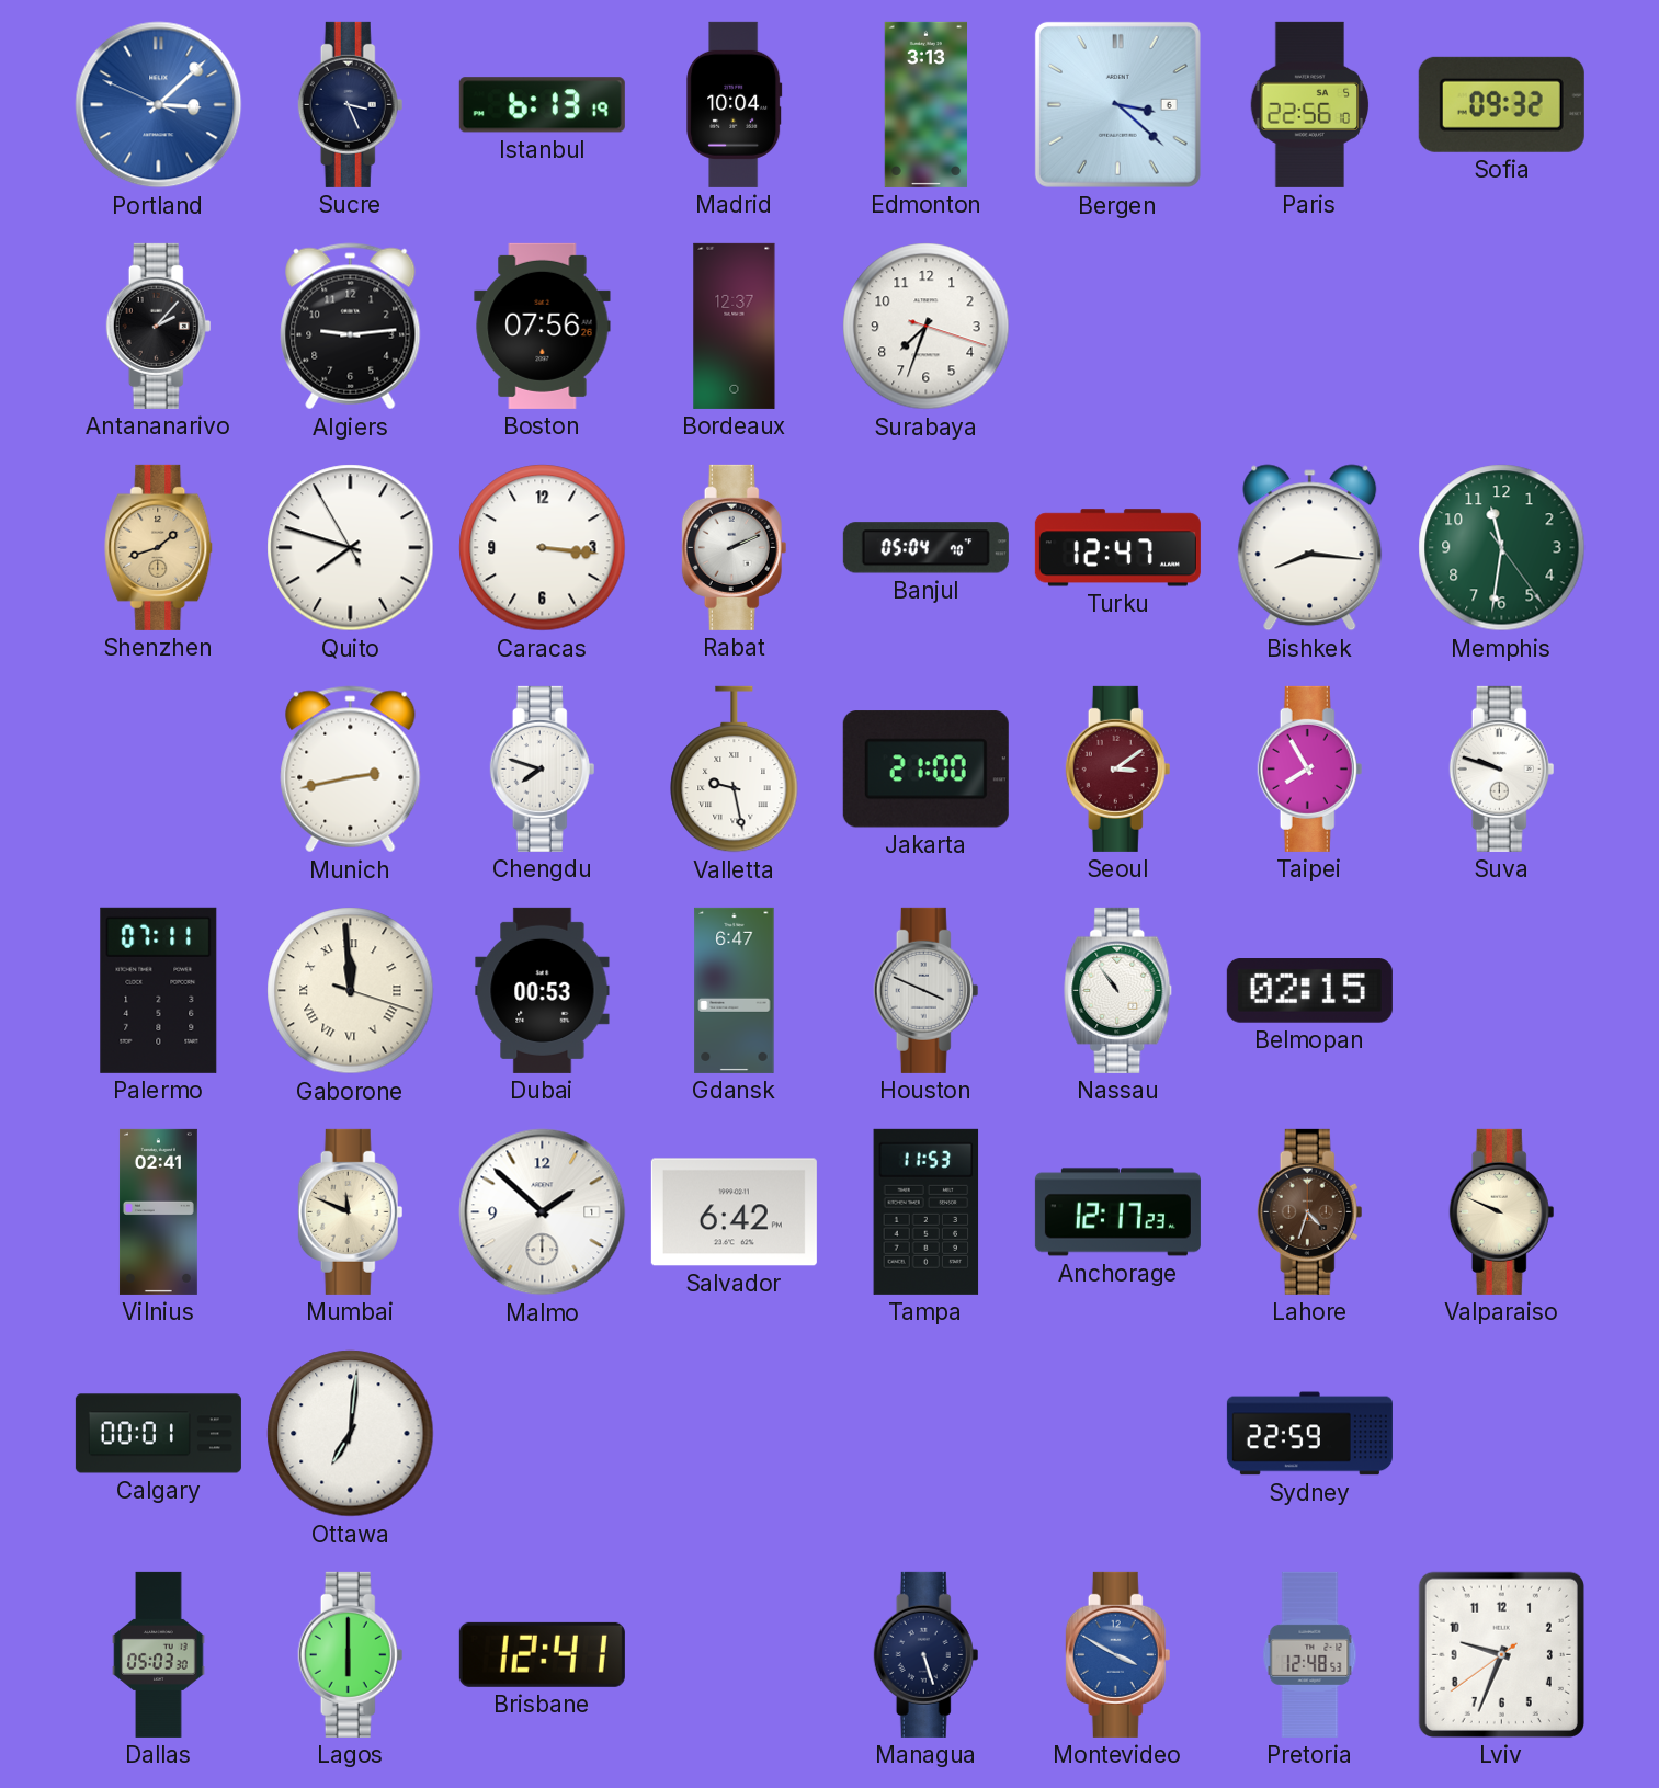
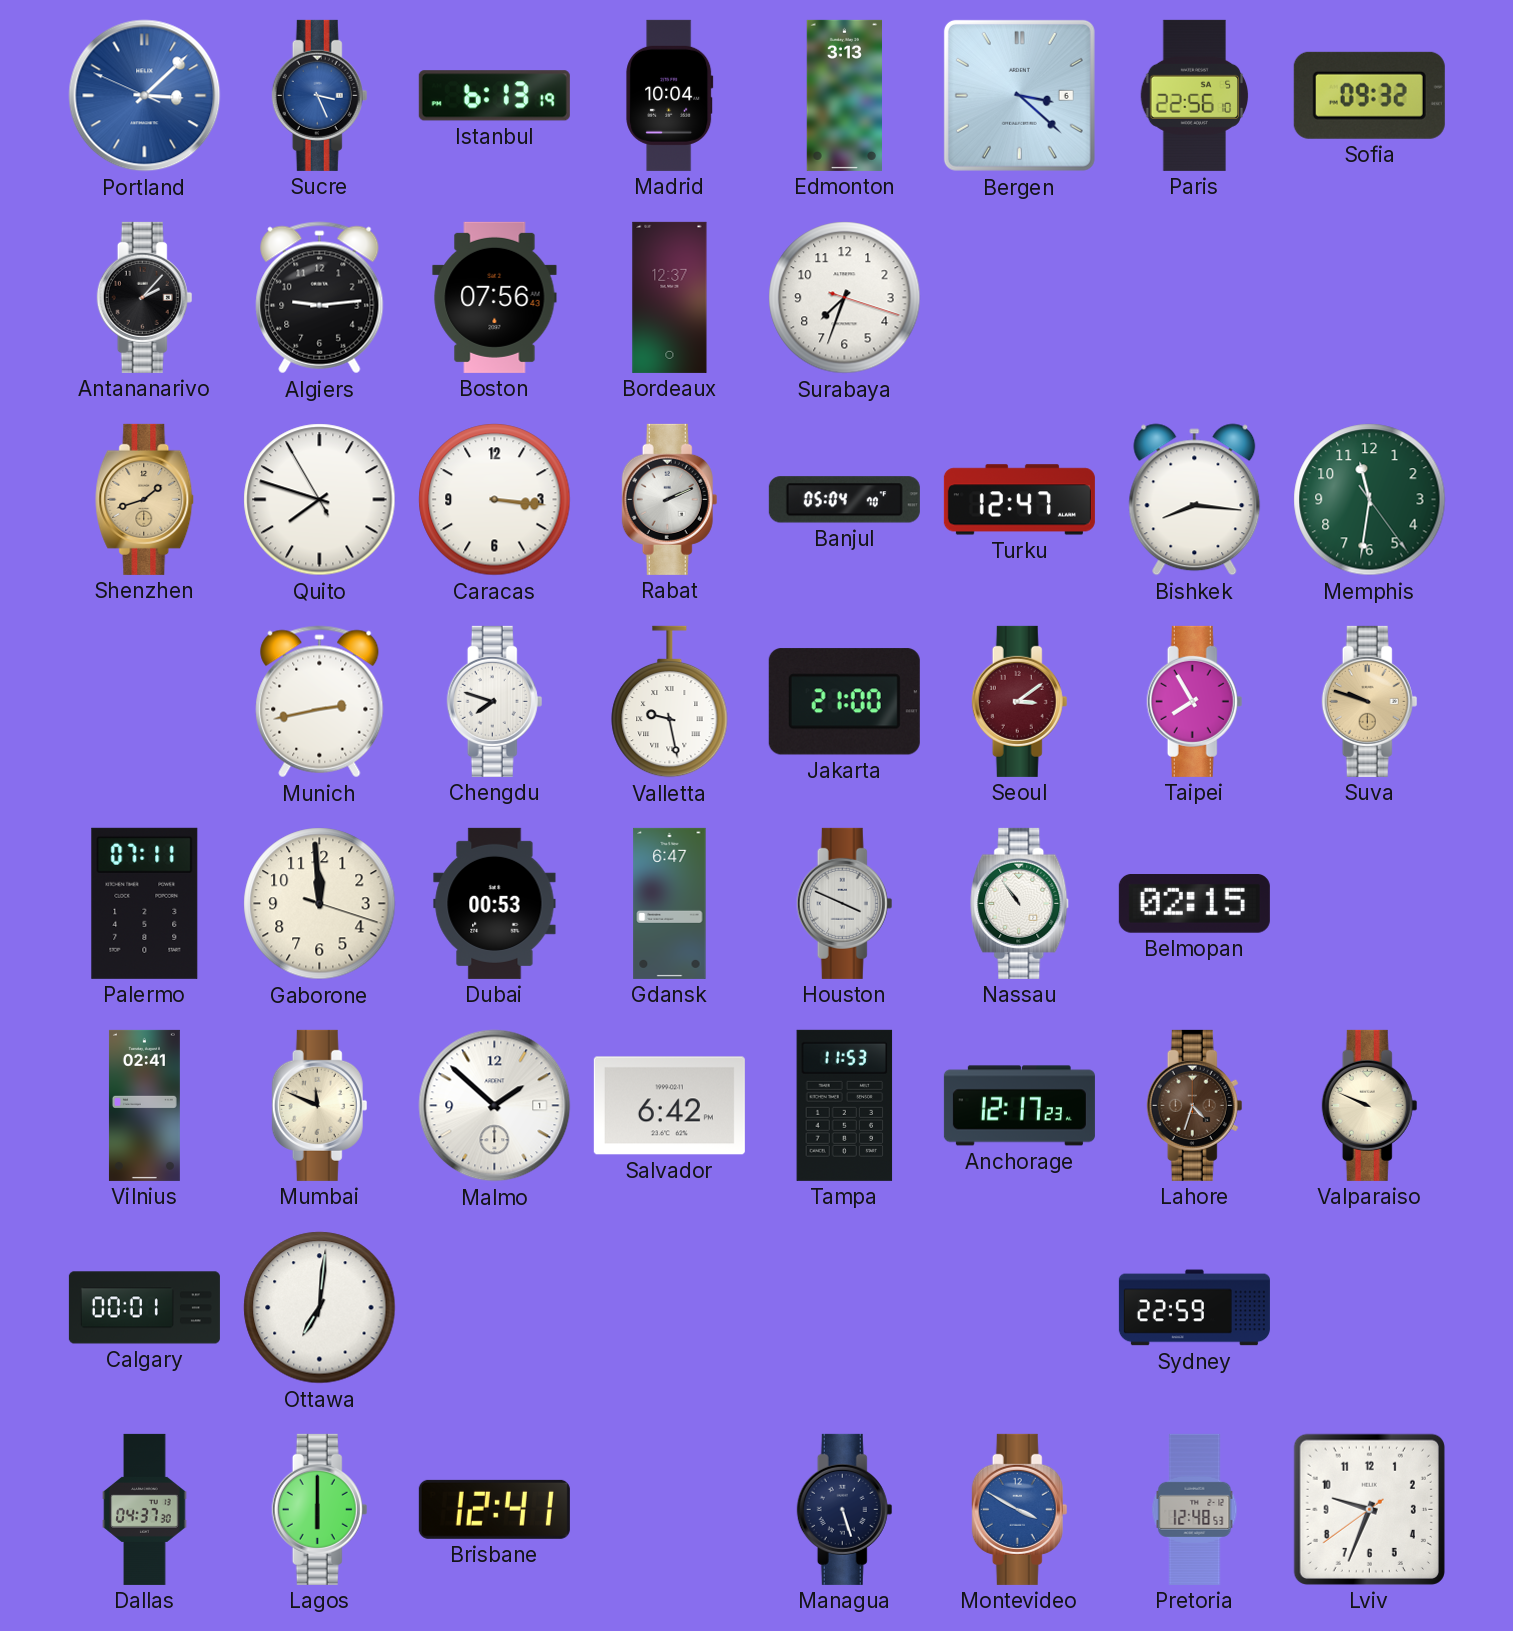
Sucre dial: navy -> blue
Boston: 07:56:26 -> 07:56:43
Suva dial: white -> champagne
Gaborone numerals: Roman -> Arabic
Dallas: 05:03 -> 04:37
